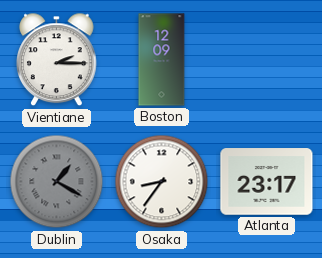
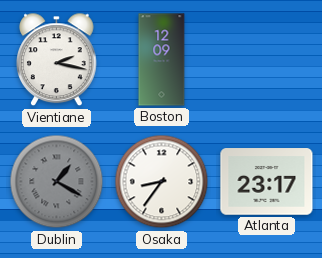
Vientiane: 2:15 -> 2:17
